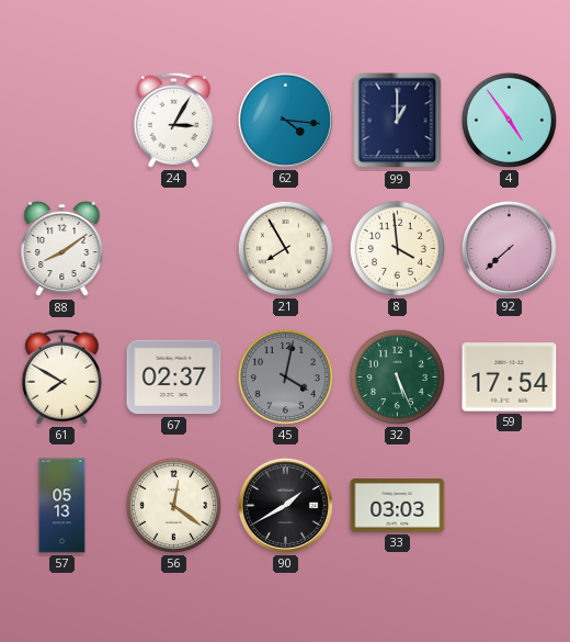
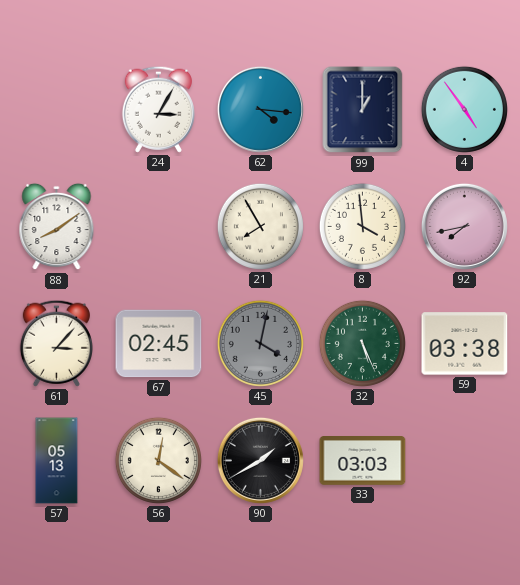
92: 7:38 -> 7:43
61: 7:50 -> 3:07
67: 02:37 -> 02:45
59: 17:54 -> 03:38
